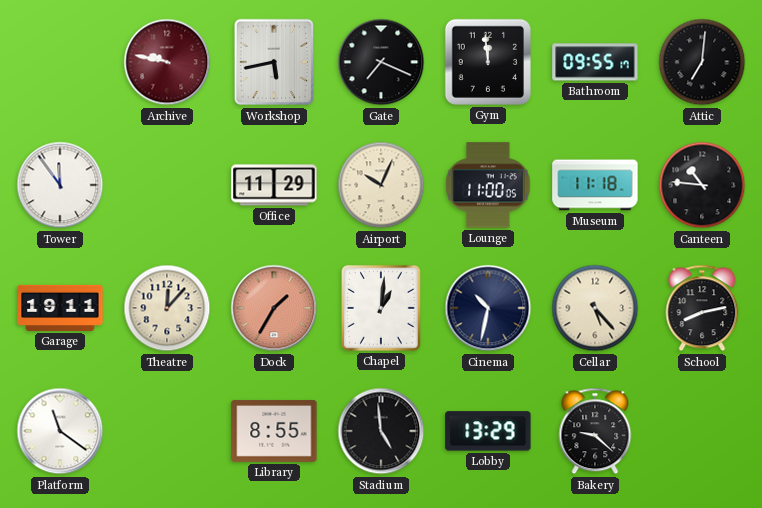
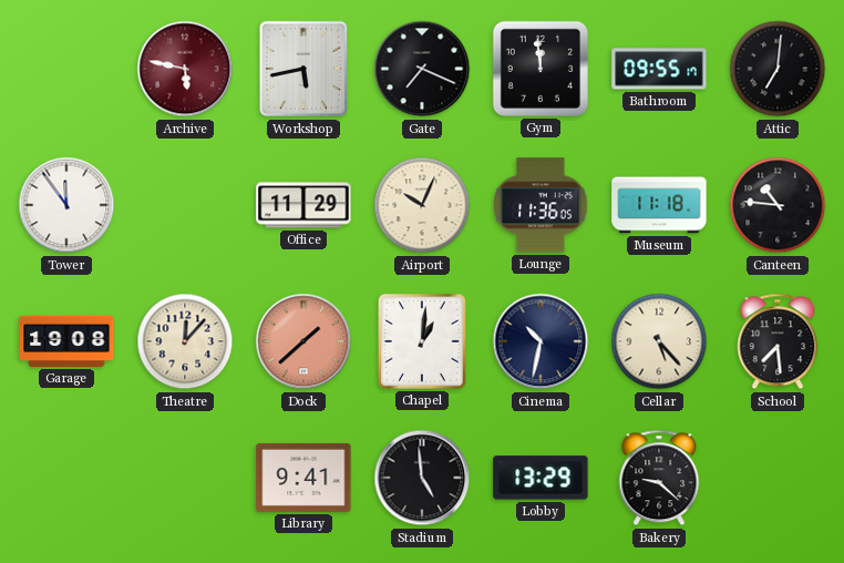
Archive: 9:47 -> 5:47
Lounge: 11:00 -> 11:36
Garage: 19:11 -> 19:08
Dock: 1:35 -> 1:38
School: 8:13 -> 7:29
Platform: 11:21 -> none
Library: 8:55 -> 9:41
